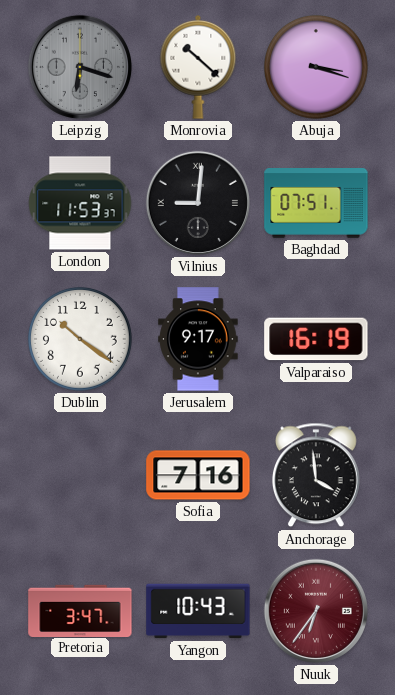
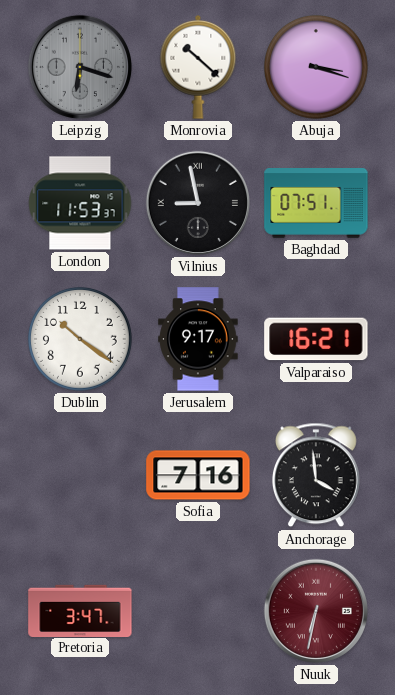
Vilnius: 9:01 -> 8:58
Valparaiso: 16:19 -> 16:21
Yangon: 10:43 -> none
Nuuk: 6:36 -> 6:32
